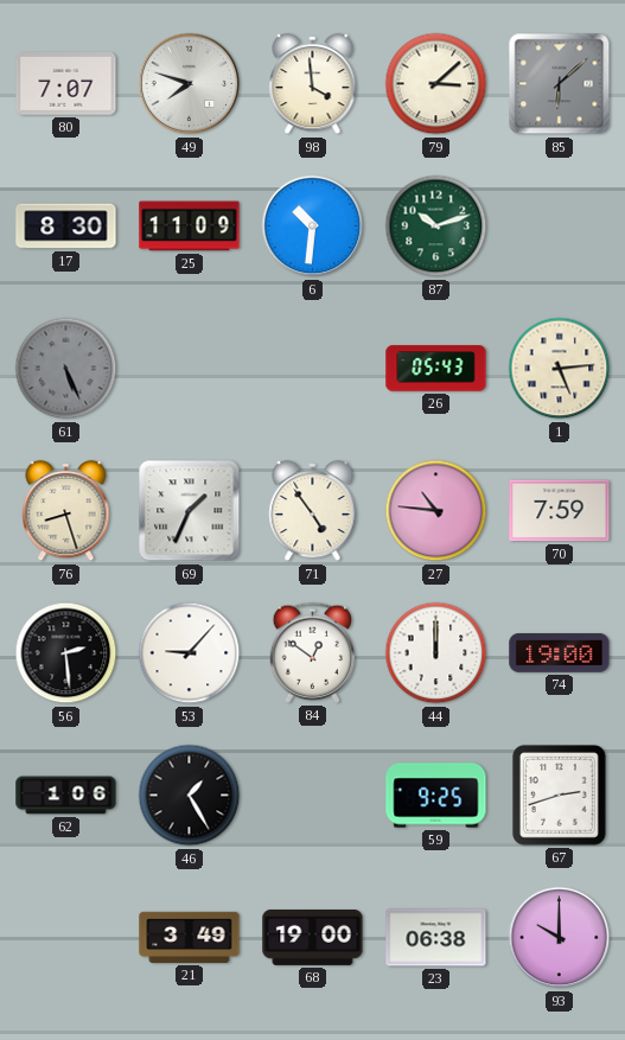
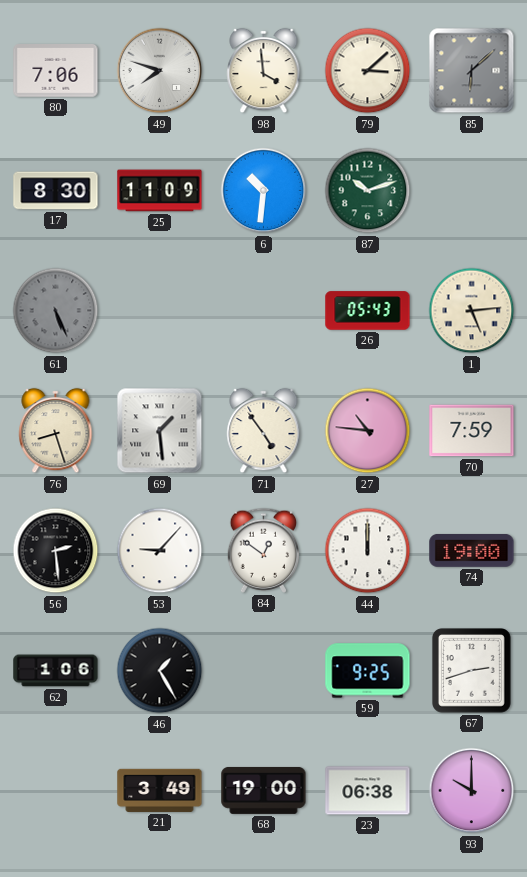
80: 7:07 -> 7:06
69: 1:34 -> 1:29
